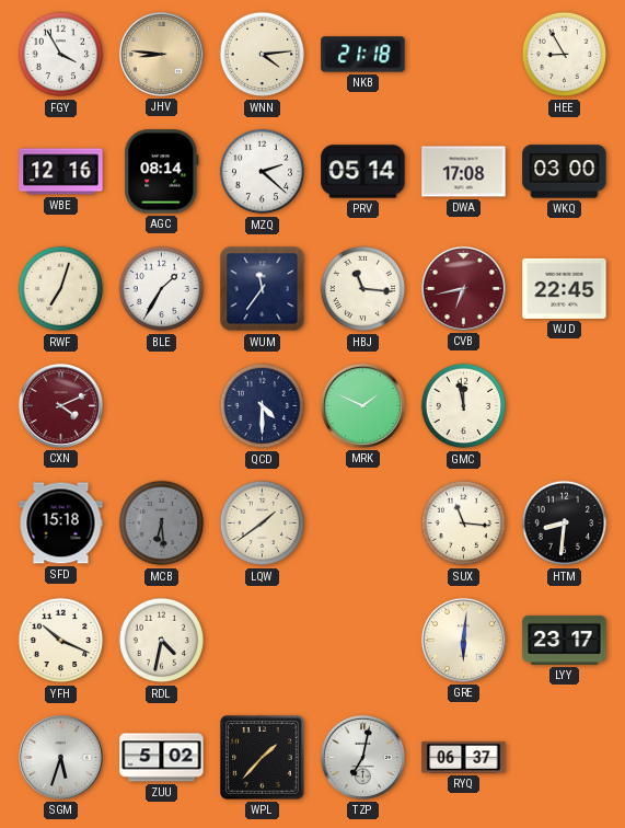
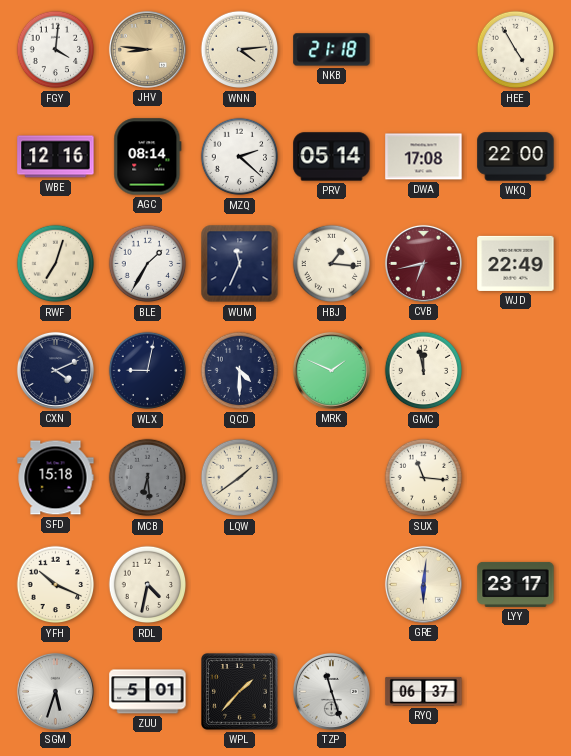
FGY: 3:55 -> 4:01
HEE: 8:55 -> 4:55
WKQ: 03:00 -> 22:00
WUM: 11:36 -> 11:34
HBJ: 11:16 -> 1:16
WJD: 22:45 -> 22:49
CXN dial: burgundy -> navy
WLX: none -> 9:02
HTM: 8:31 -> none
ZUU: 5:02 -> 5:01
TZP: 7:02 -> 11:27
